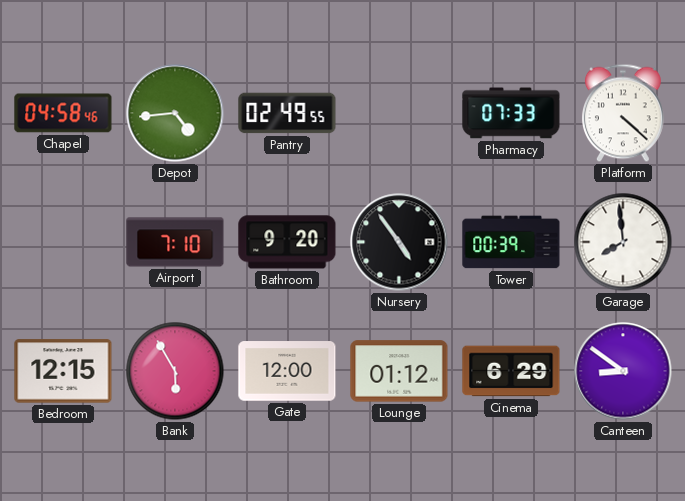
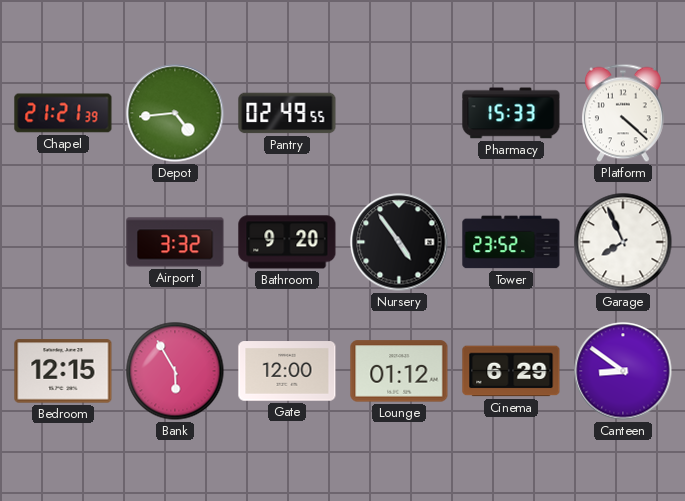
Chapel: 04:58 -> 21:21
Pharmacy: 07:33 -> 15:33
Airport: 7:10 -> 3:32
Tower: 00:39 -> 23:52
Garage: 7:59 -> 7:56
